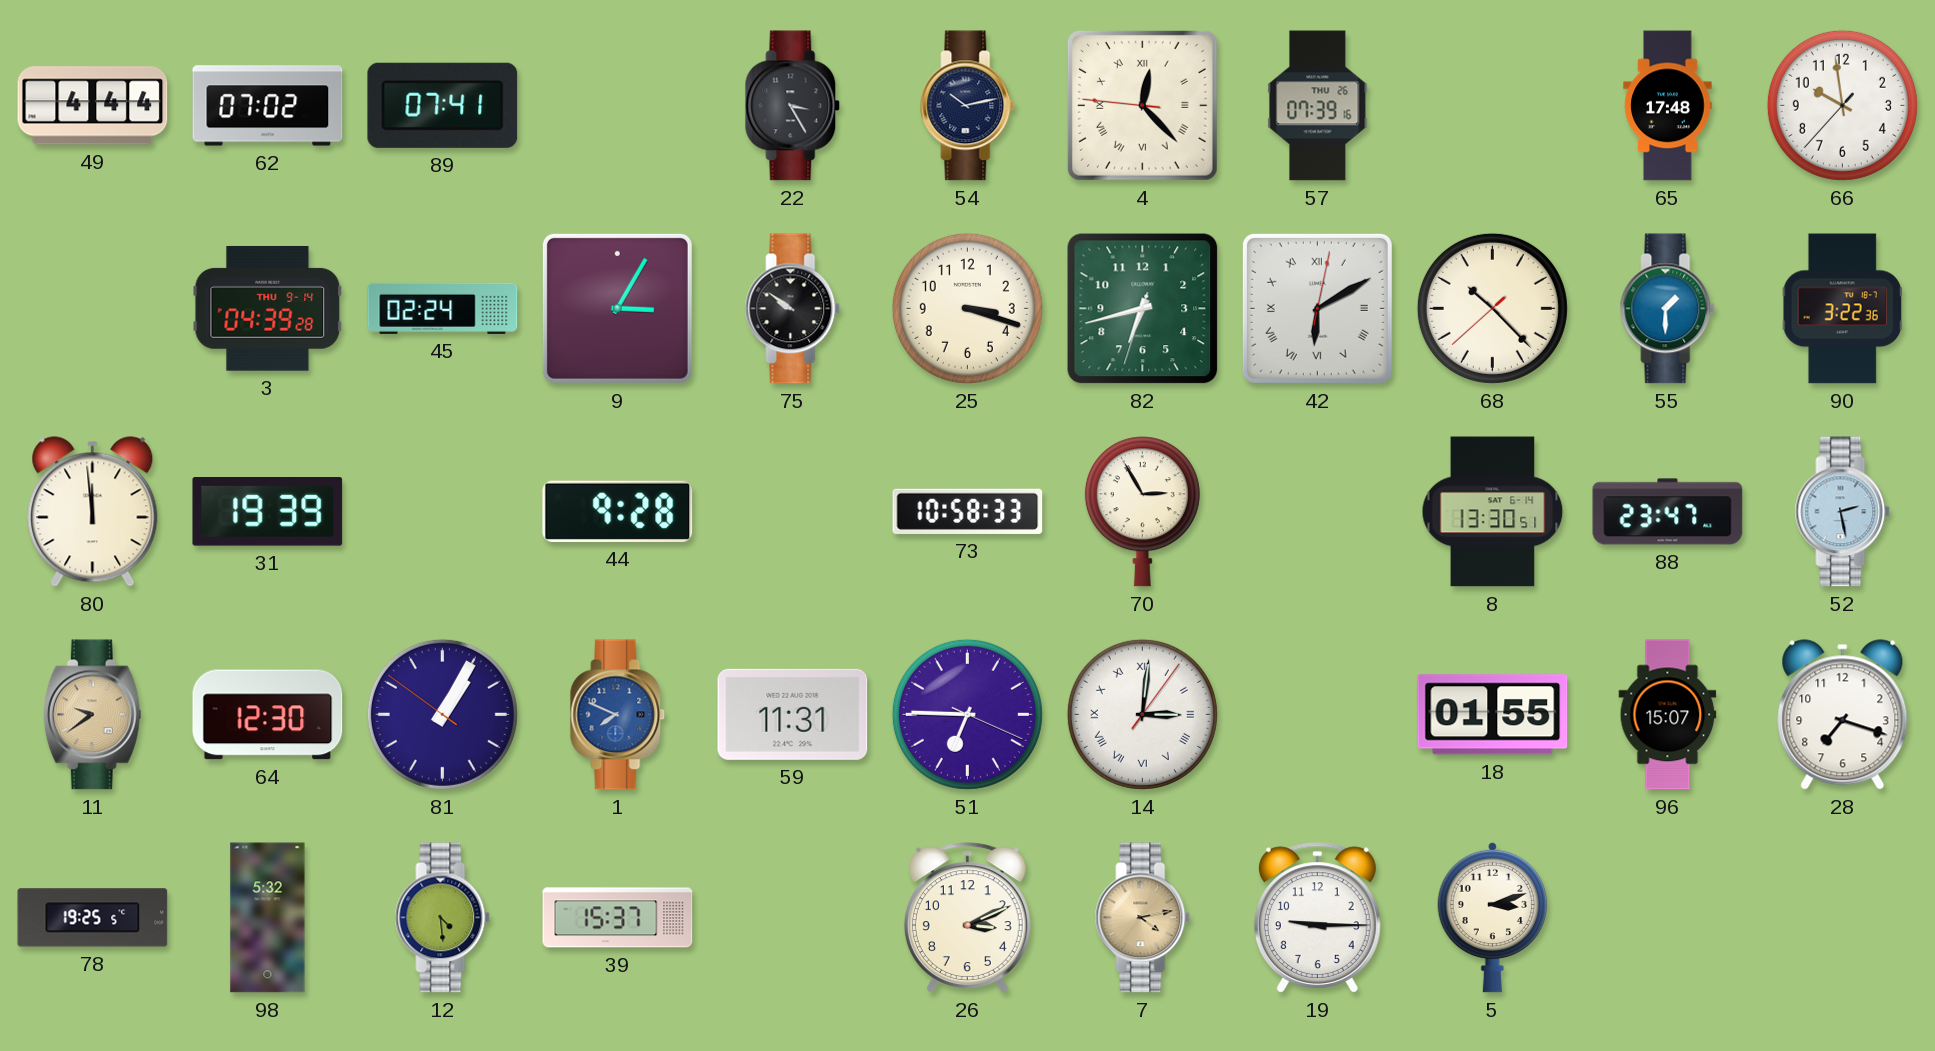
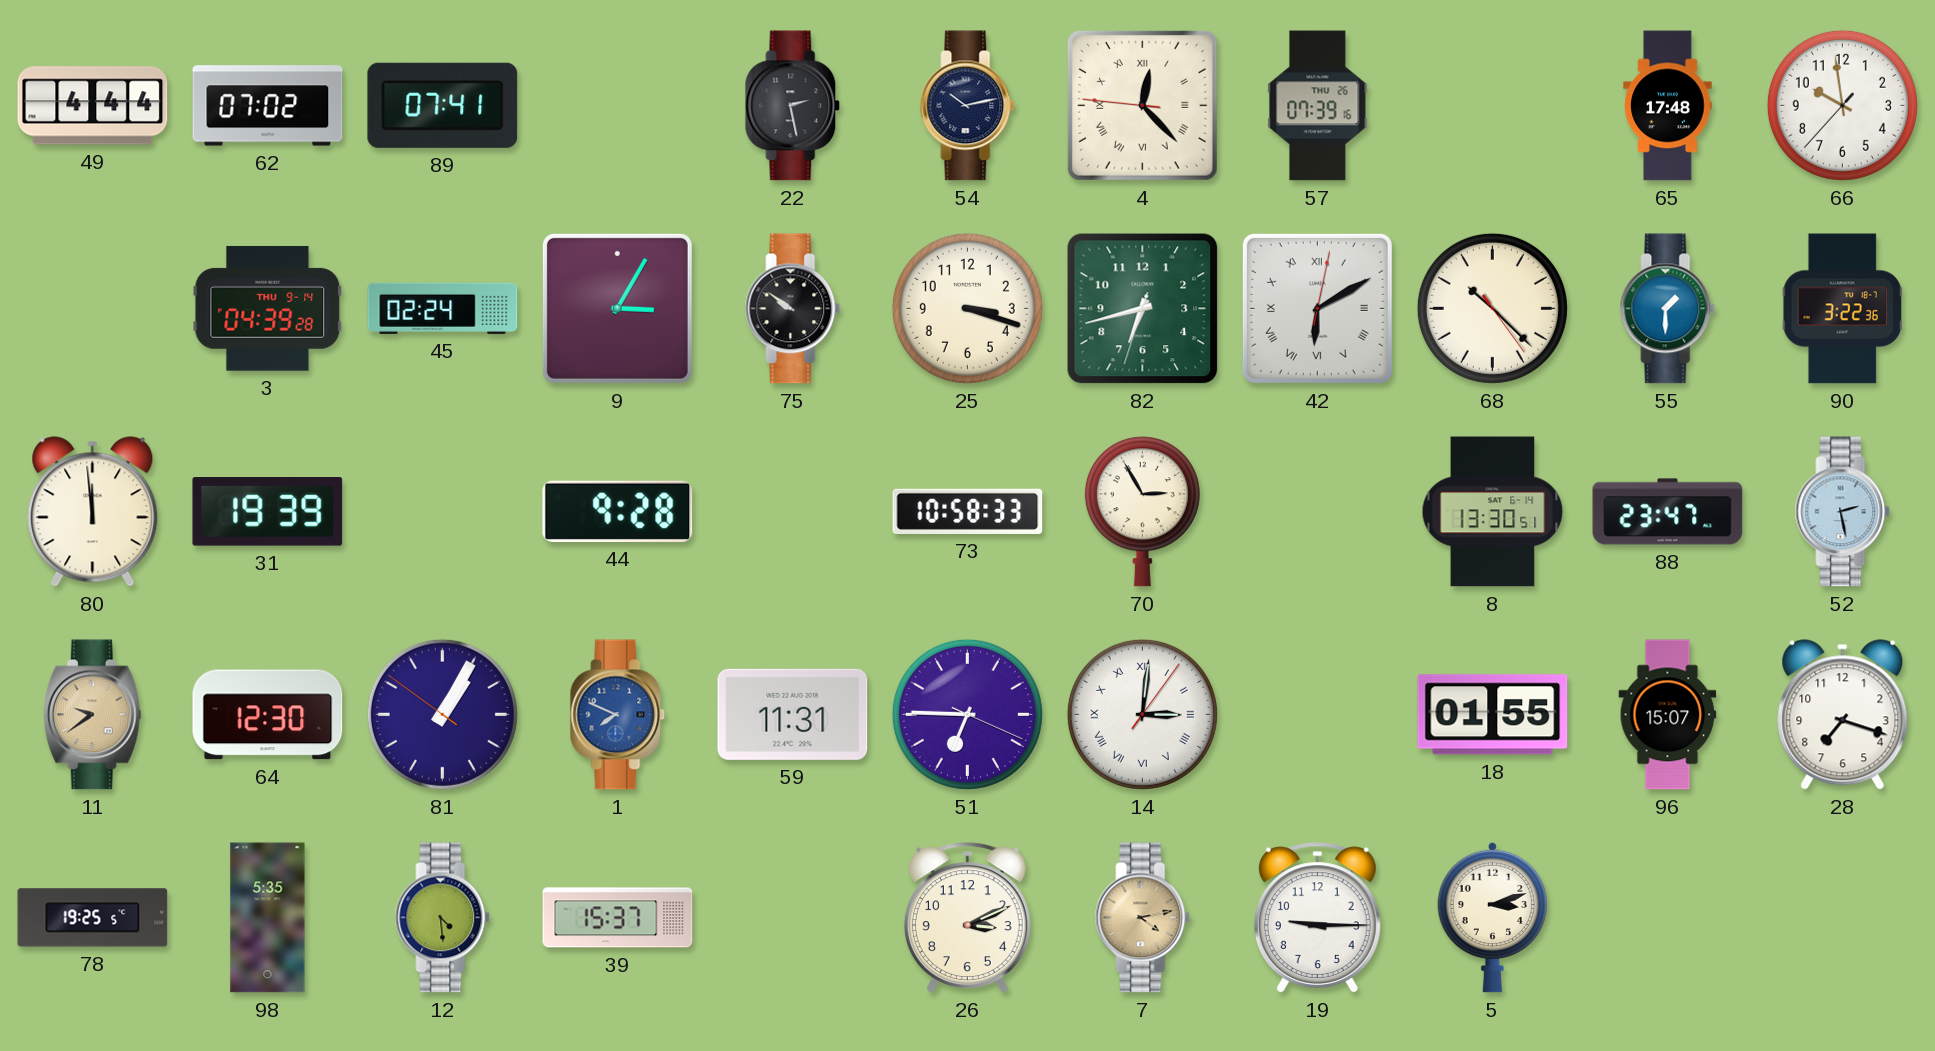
22: 3:25 -> 2:28
68: 10:22:38 -> 10:22:24
98: 5:32 -> 5:35
